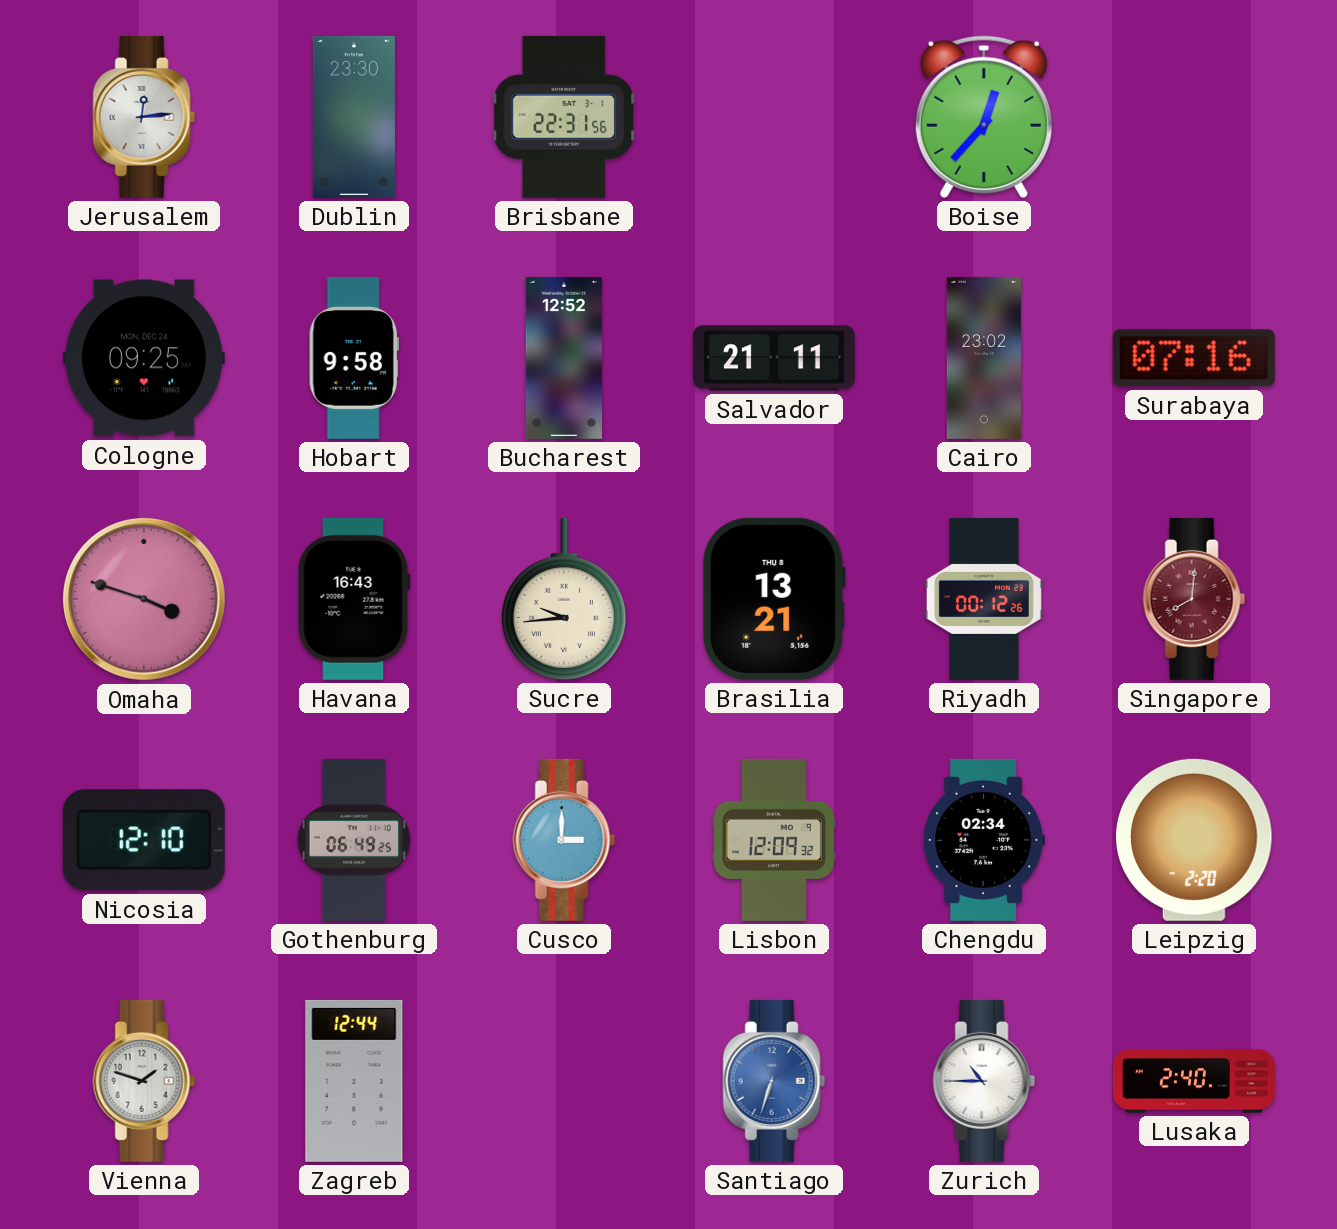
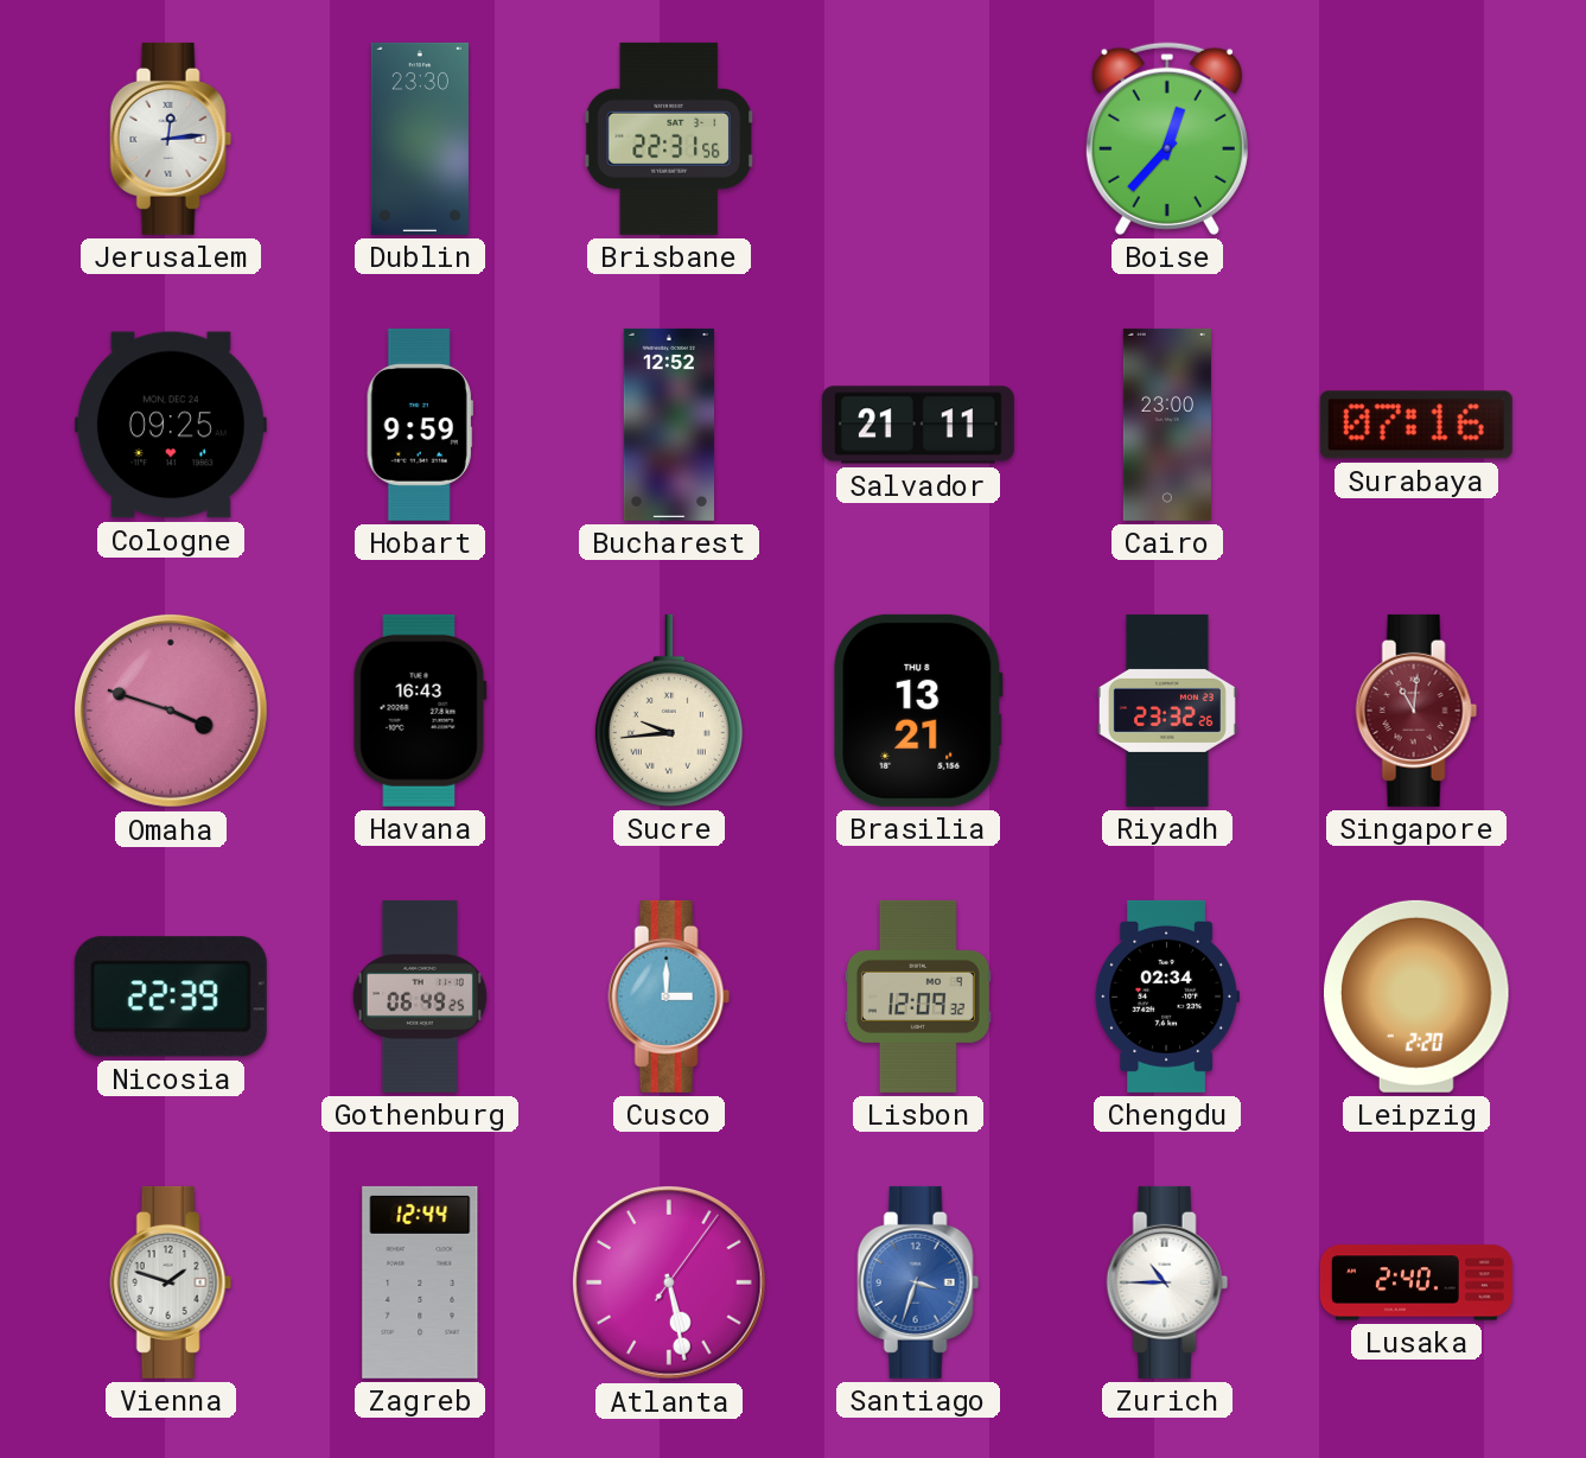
Hobart: 9:58 -> 9:59
Cairo: 23:02 -> 23:00
Riyadh: 00:12 -> 23:32
Singapore: 8:01 -> 11:01
Nicosia: 12:10 -> 22:39
Atlanta: none -> 5:28
Santiago: 6:33 -> 3:33
